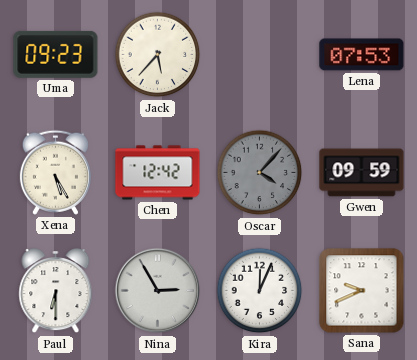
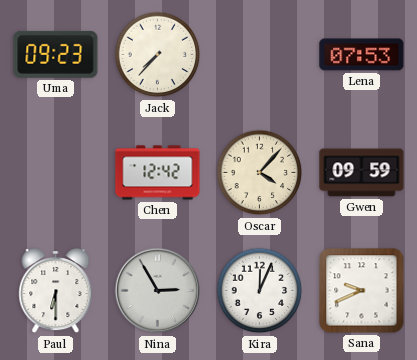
Jack: 5:37 -> 7:37
Xena: 5:25 -> none
Oscar dial: grey -> cream
